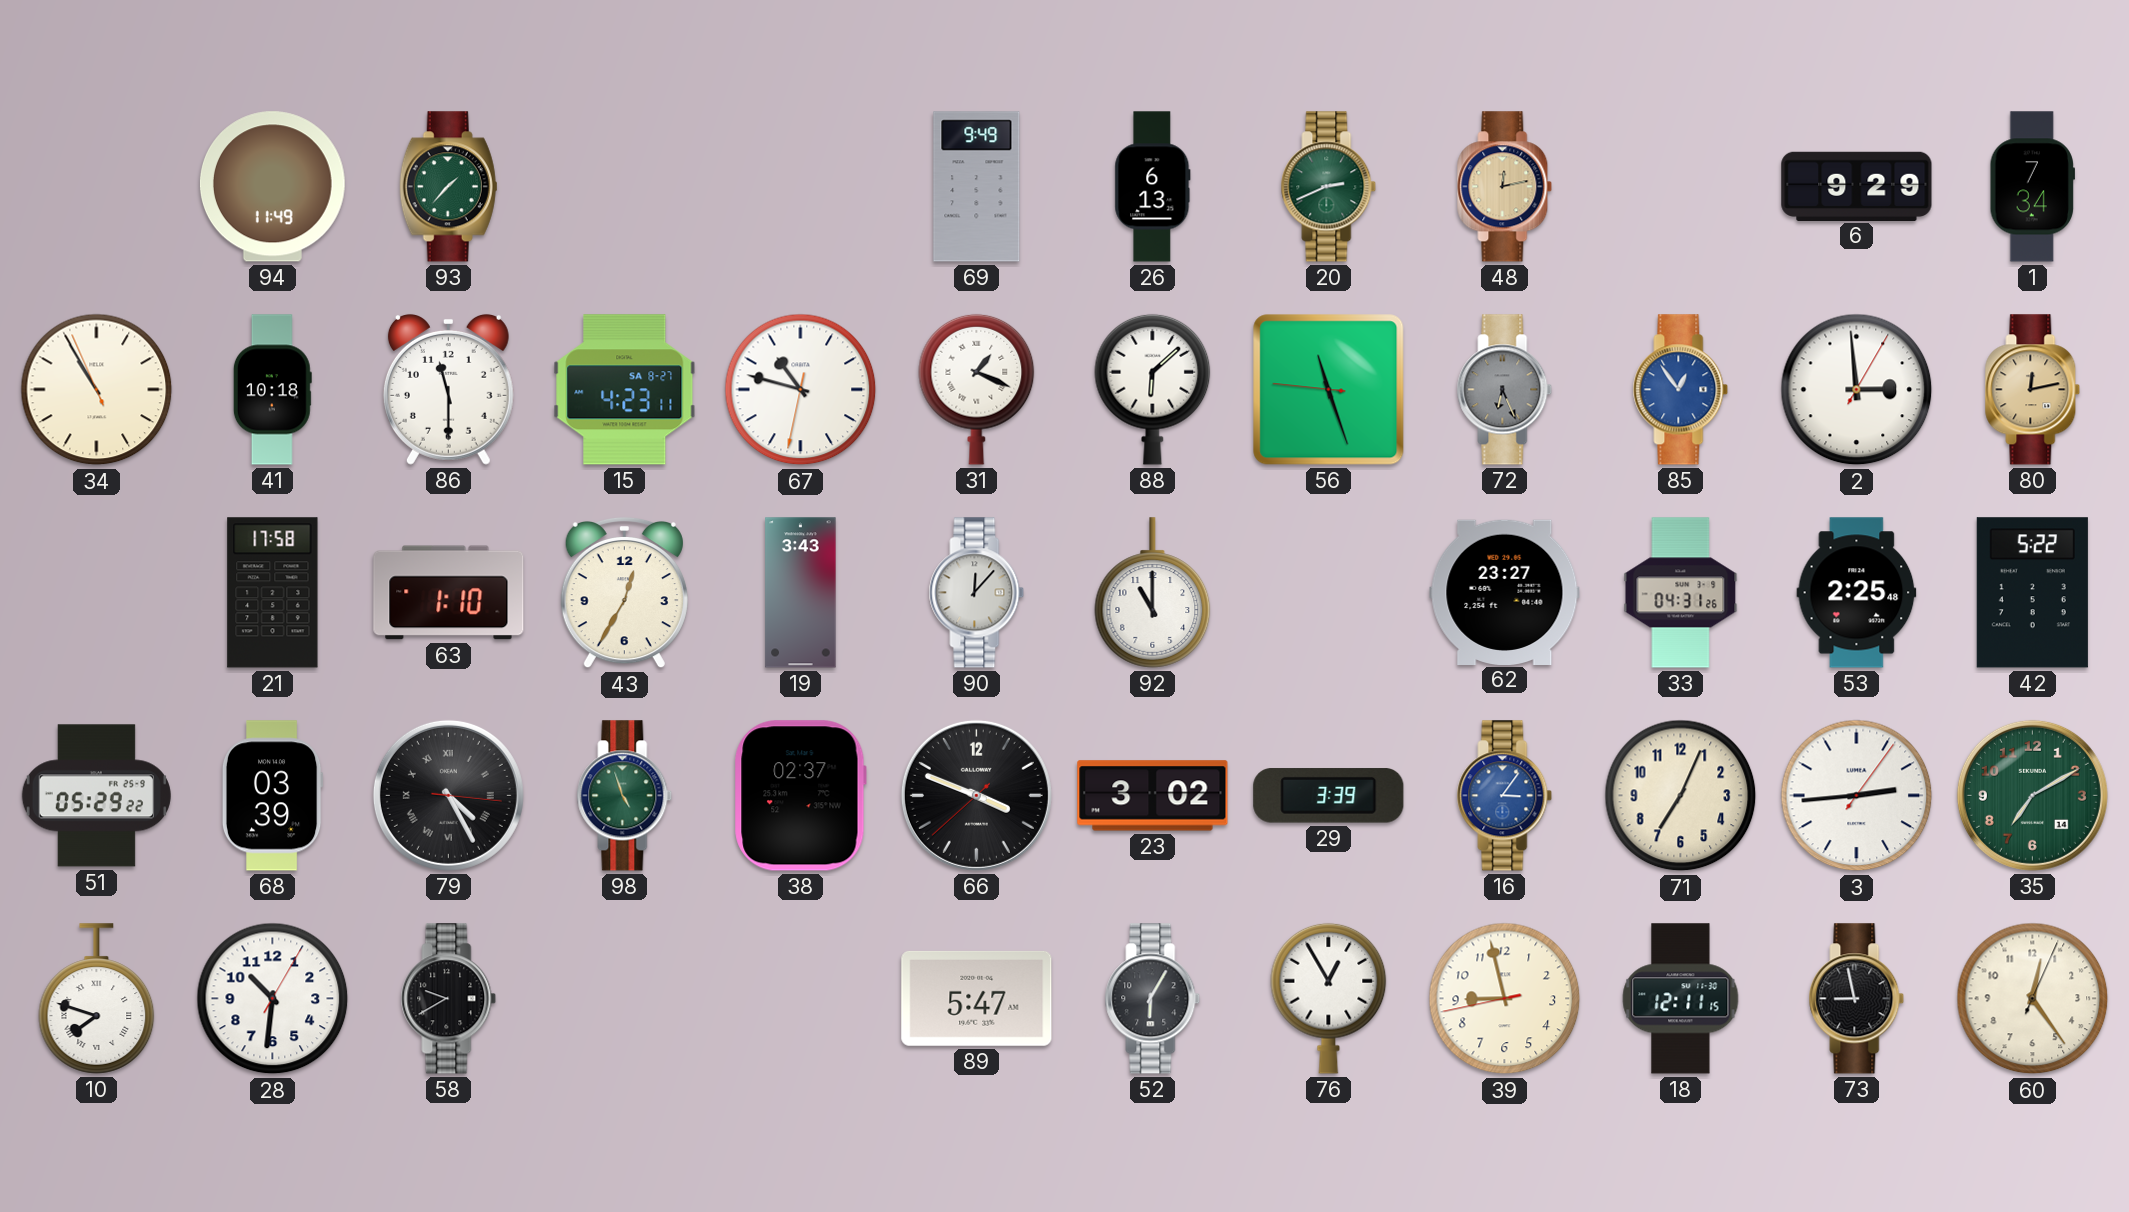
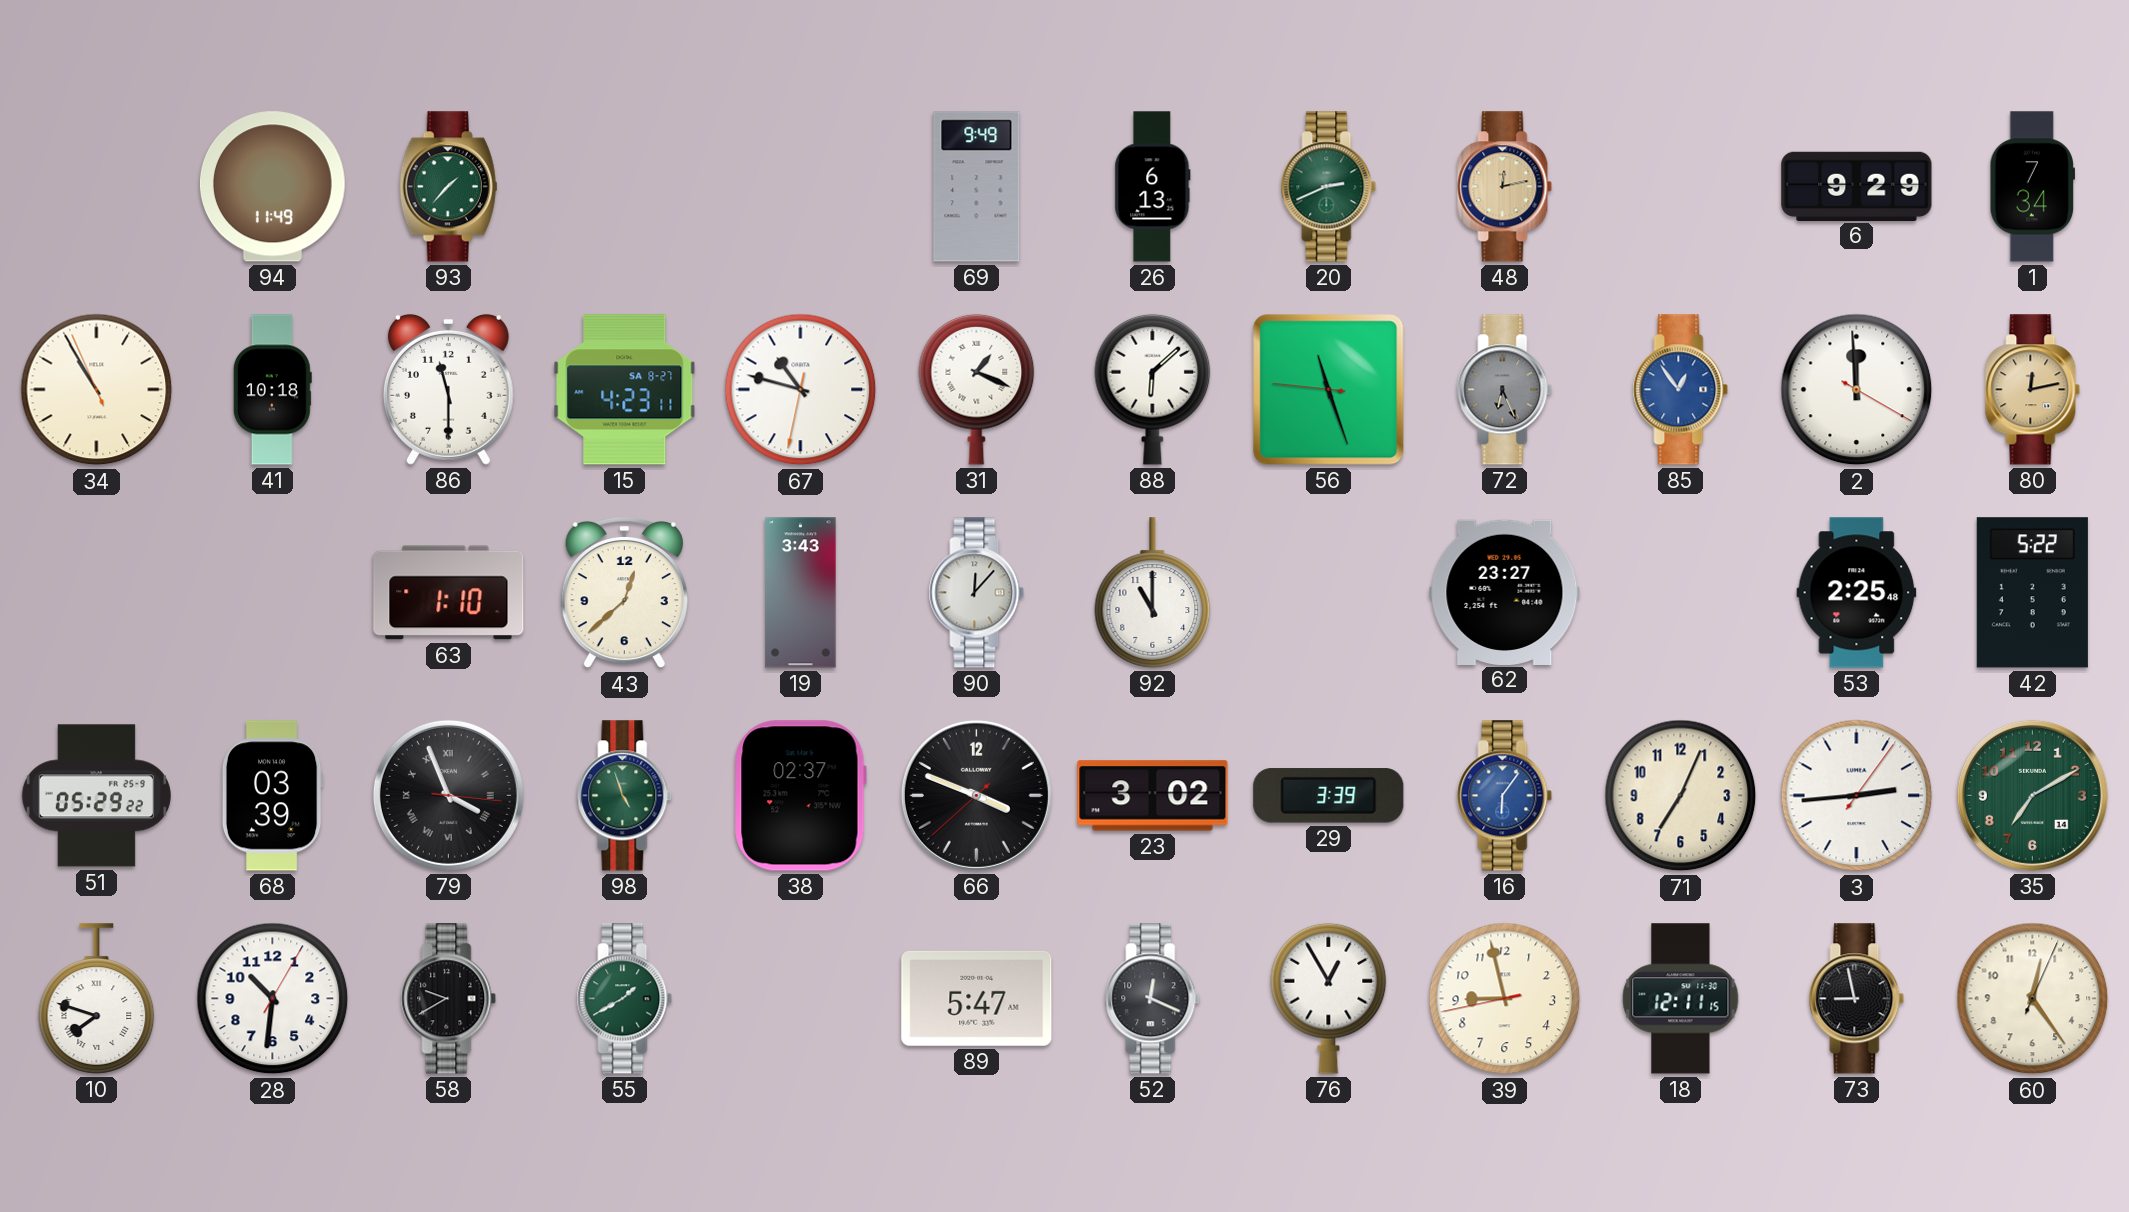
2: 2:59 -> 11:59
21: 17:58 -> none
43: 12:35 -> 12:38
33: 04:31 -> none
79: 4:25 -> 3:56
16: 3:06 -> 6:06
55: none -> 1:40
52: 6:05 -> 12:19
